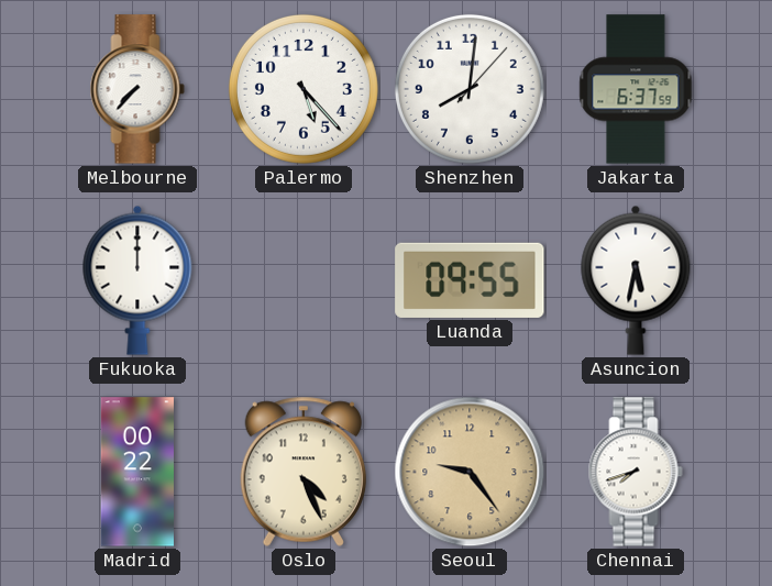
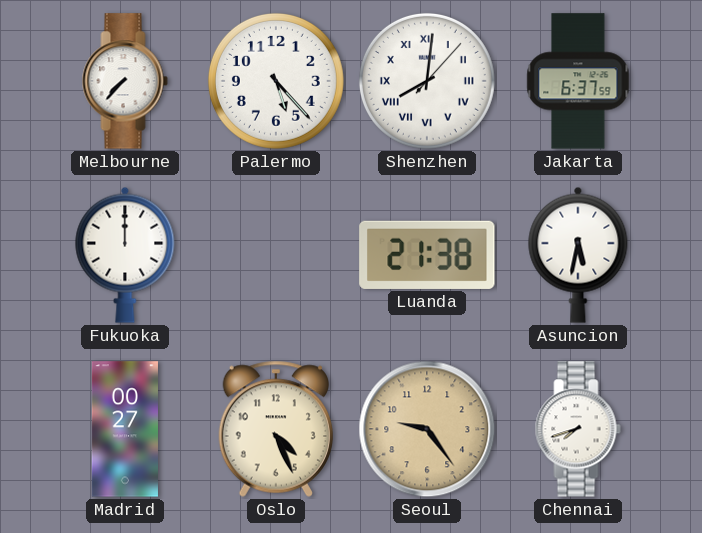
Shenzhen numerals: Arabic -> Roman
Luanda: 09:55 -> 21:38
Madrid: 00:22 -> 00:27
